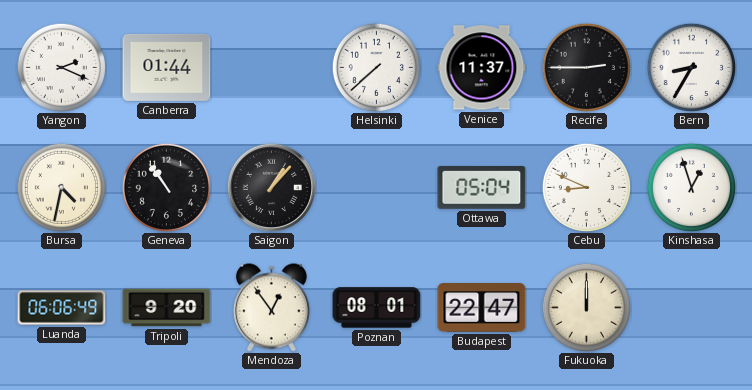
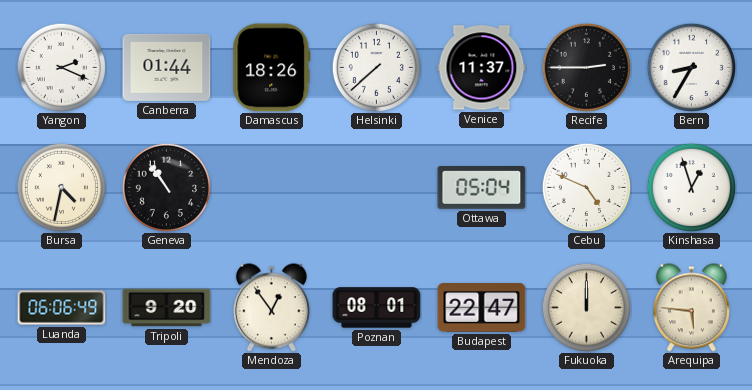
Damascus: none -> 18:26
Saigon: 1:07 -> none
Cebu: 8:49 -> 4:49
Arequipa: none -> 5:46
